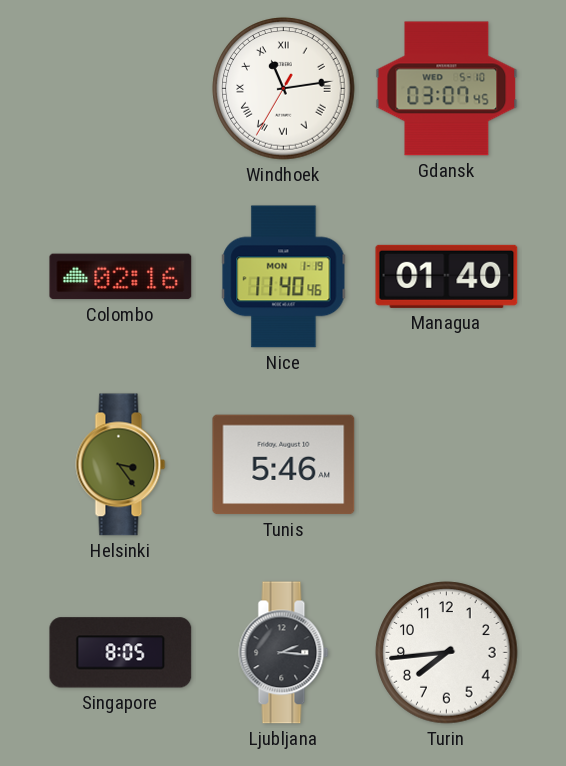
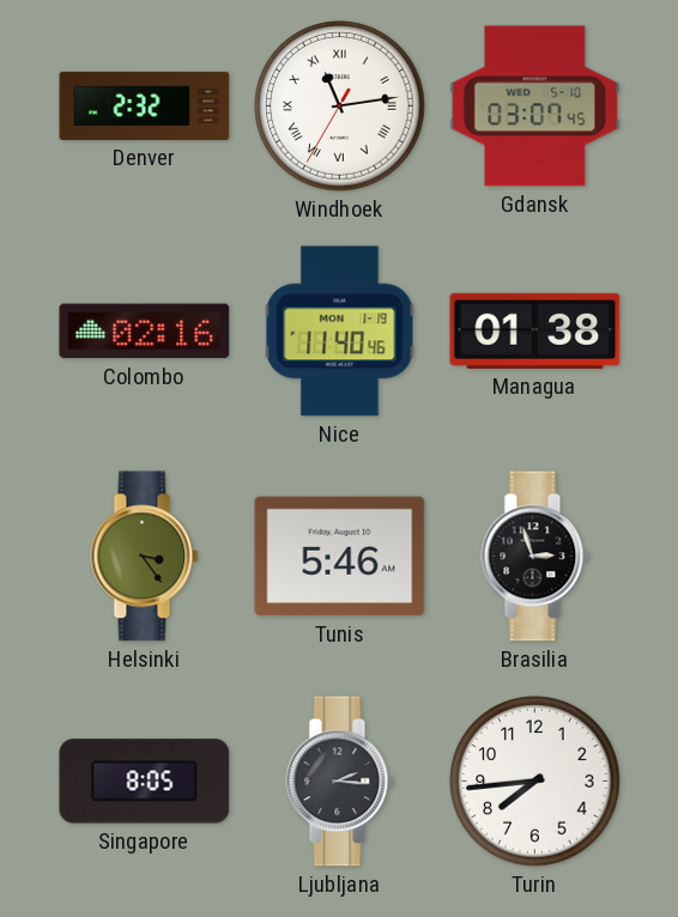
Denver: none -> 2:32
Managua: 01:40 -> 01:38
Brasilia: none -> 2:57
